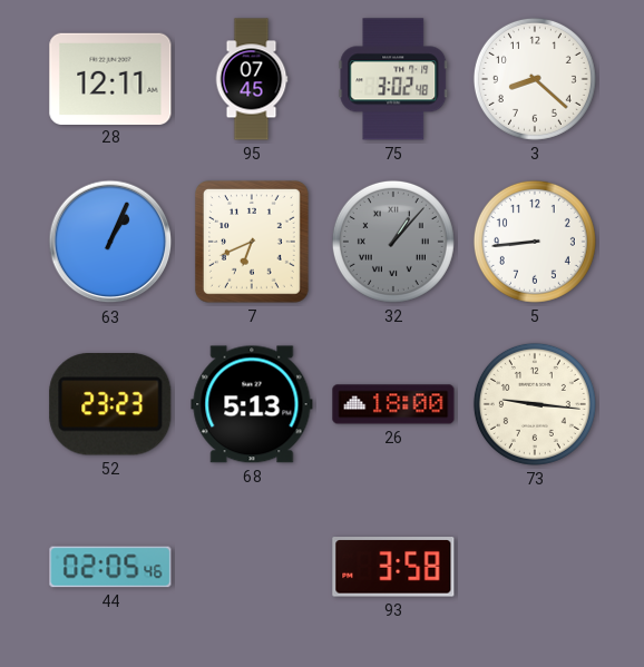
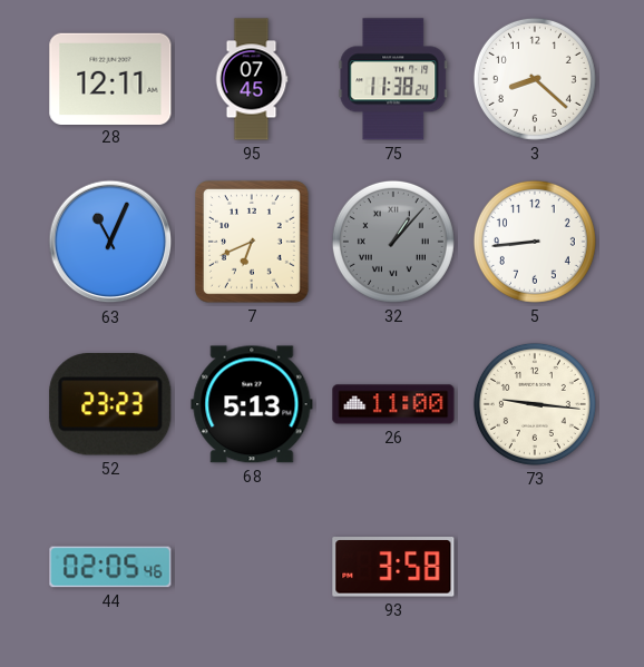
75: 3:02 -> 11:38
63: 1:04 -> 11:04
26: 18:00 -> 11:00
